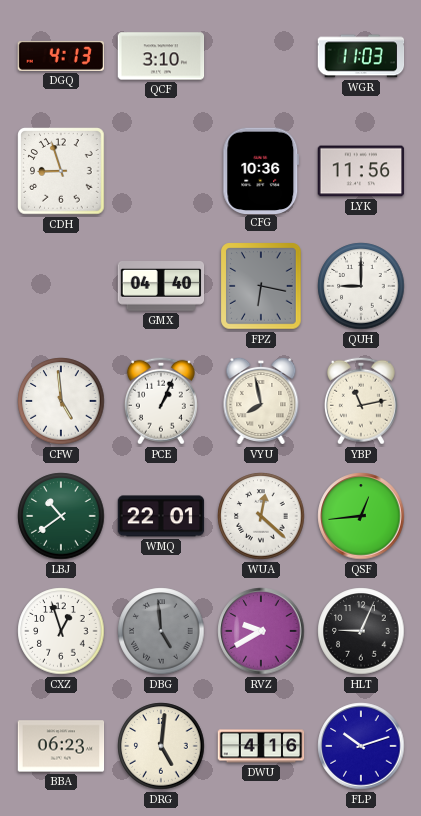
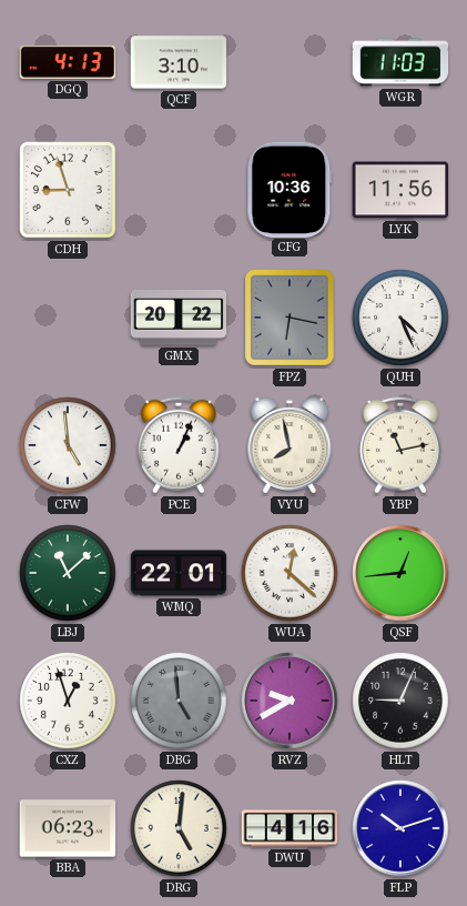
GMX: 04:40 -> 20:22
QUH: 9:00 -> 4:26
LBJ: 10:39 -> 11:08
